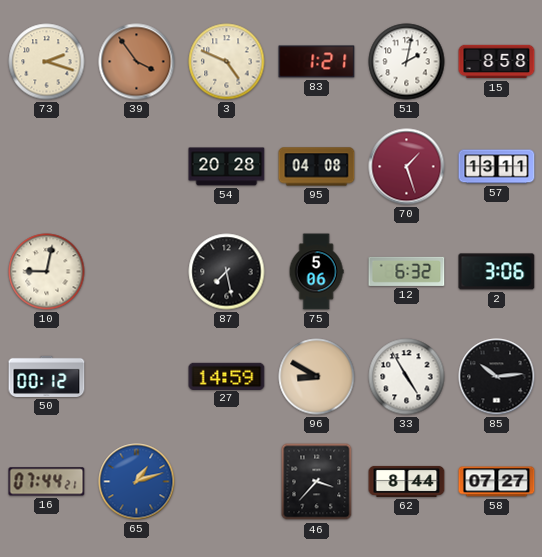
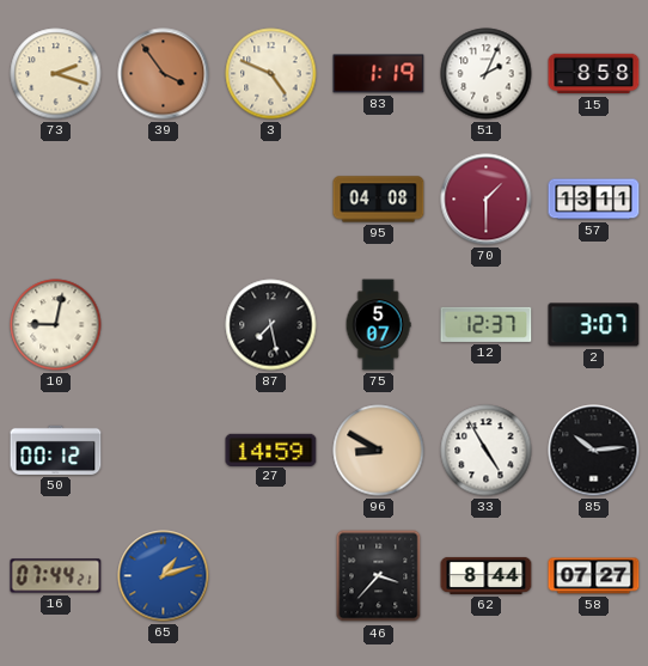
83: 1:21 -> 1:19
51: 2:02 -> 2:04
54: 20:28 -> none
70: 1:27 -> 1:30
75: 5:06 -> 5:07
12: 6:32 -> 12:37
2: 3:06 -> 3:07
